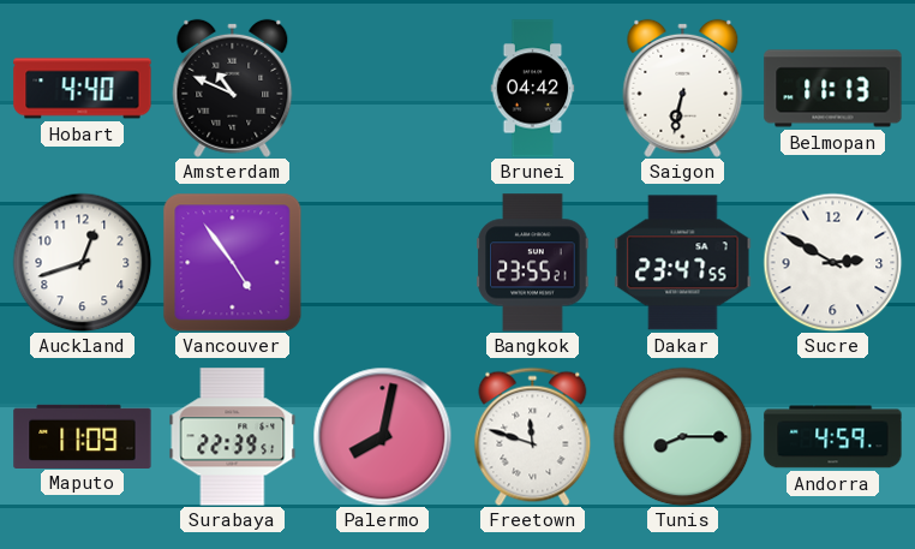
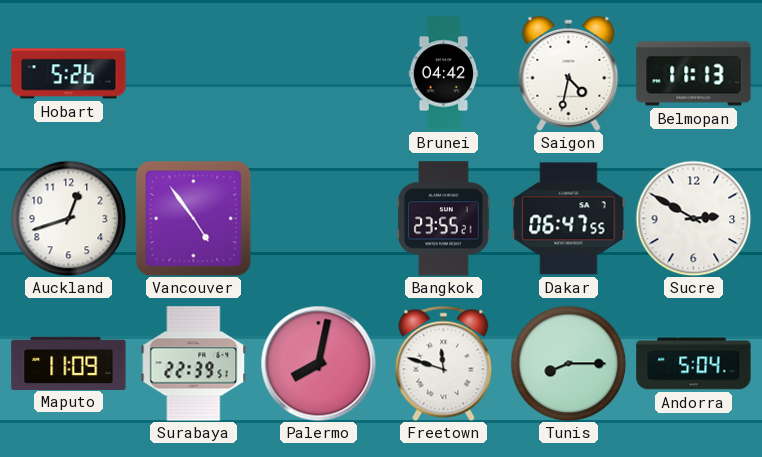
Hobart: 4:40 -> 5:26
Amsterdam: 10:49 -> none
Saigon: 6:32 -> 4:32
Dakar: 23:47 -> 06:47
Andorra: 4:59 -> 5:04
